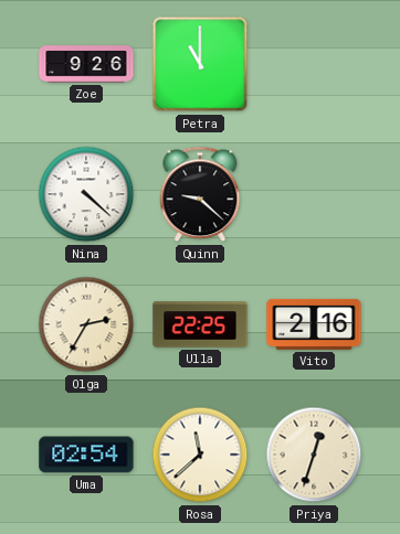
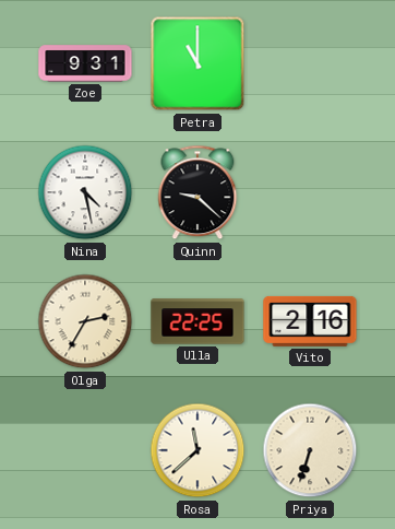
Zoe: 9:26 -> 9:31
Nina: 4:22 -> 4:28
Uma: 02:54 -> none
Priya: 12:33 -> 6:33
